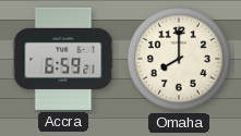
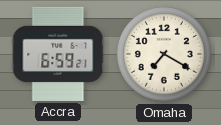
Omaha: 8:00 -> 7:20
